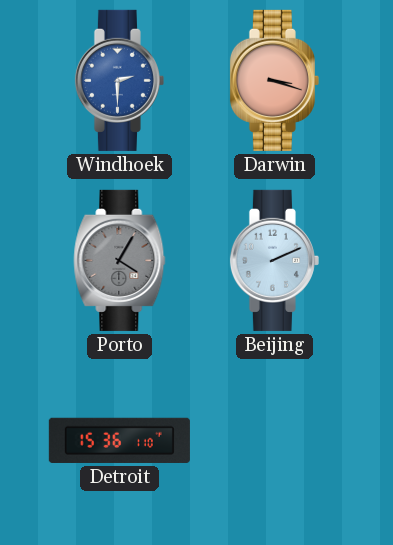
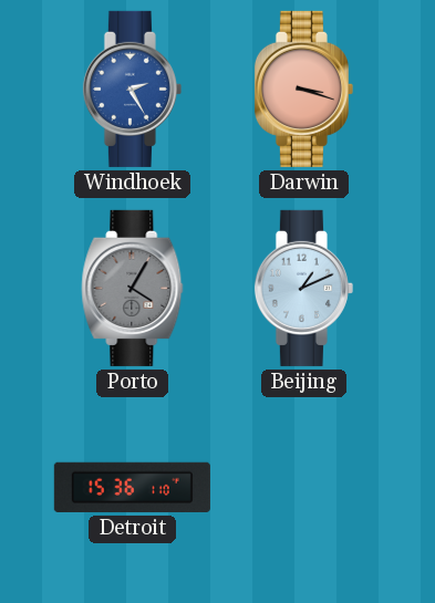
Windhoek: 2:30 -> 2:25
Beijing: 2:11 -> 1:11
